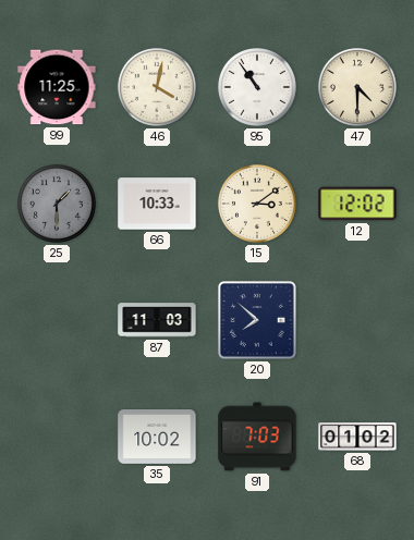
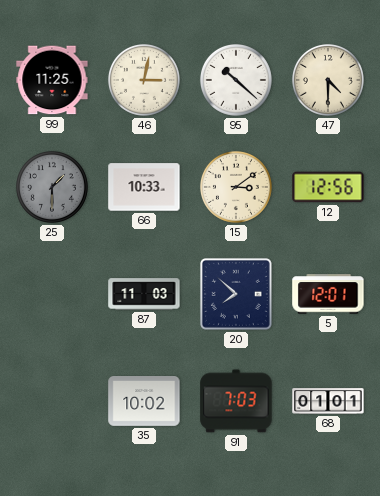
46: 4:02 -> 3:02
95: 10:54 -> 10:22
12: 12:02 -> 12:56
5: none -> 12:01
68: 01:02 -> 01:01
